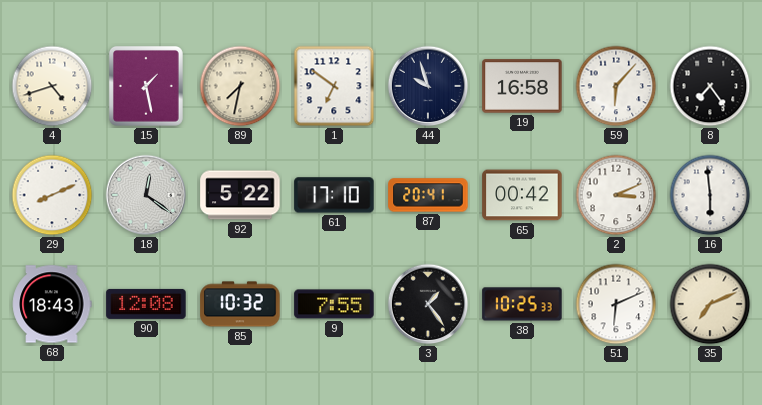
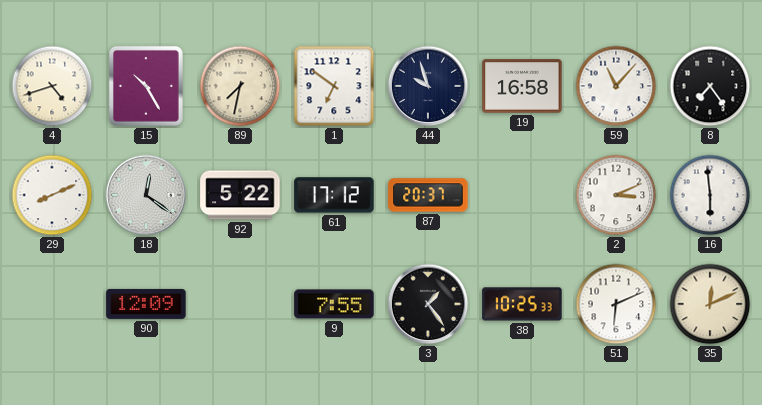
15: 1:28 -> 10:25
59: 6:07 -> 11:07
61: 17:10 -> 17:12
87: 20:41 -> 20:37
65: 00:42 -> none
68: 18:43 -> none
90: 12:08 -> 12:09
85: 10:32 -> none
35: 7:11 -> 12:11
